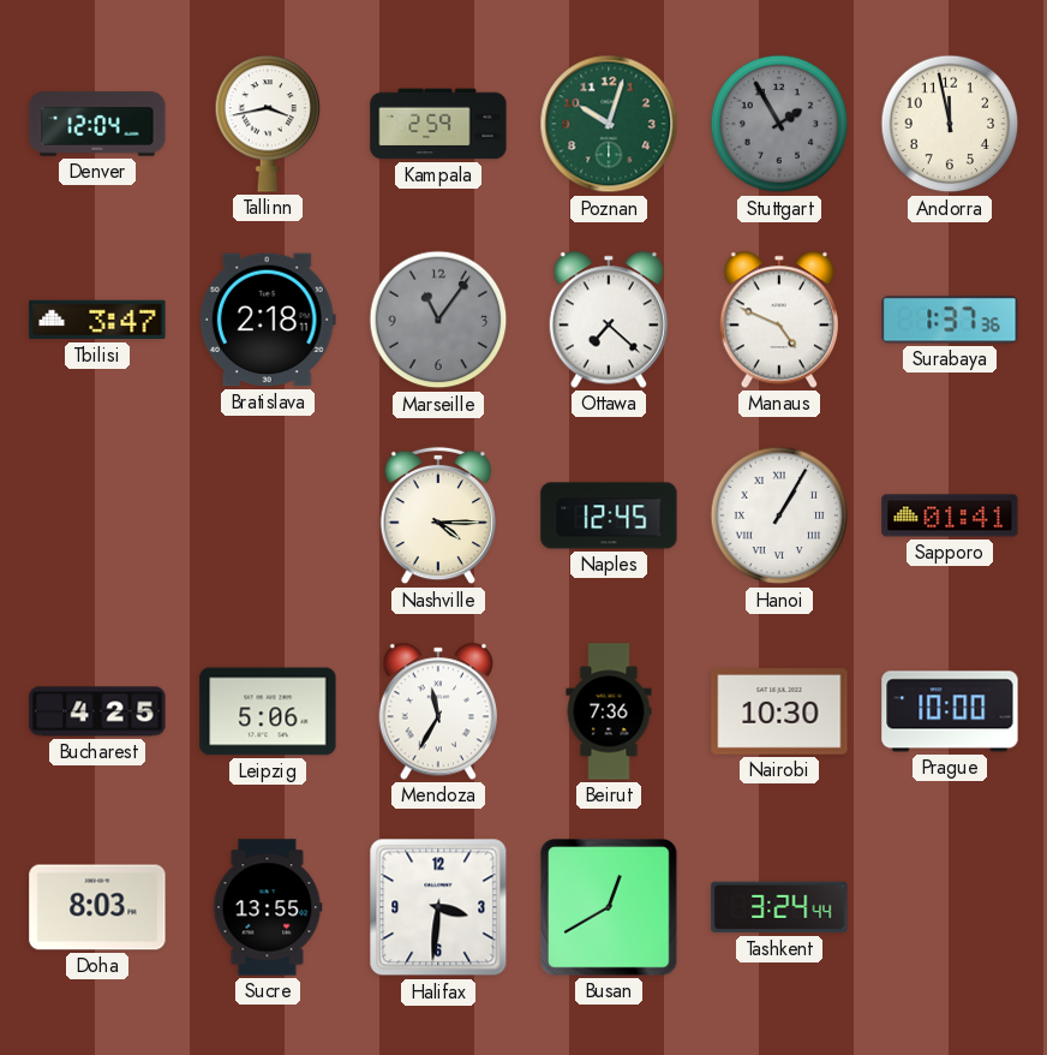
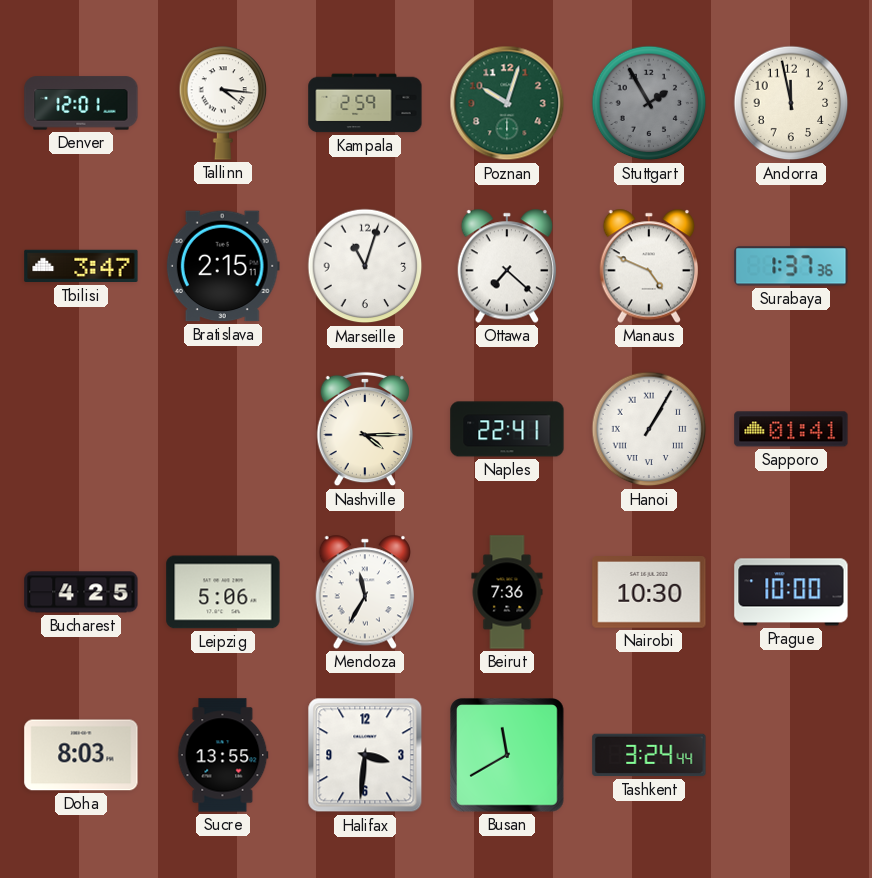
Denver: 12:04 -> 12:01
Tallinn: 3:43 -> 4:16
Bratislava: 2:18 -> 2:15
Marseille: 11:06 -> 11:03
Marseille dial: grey -> white
Naples: 12:45 -> 22:41
Busan: 12:40 -> 11:40
